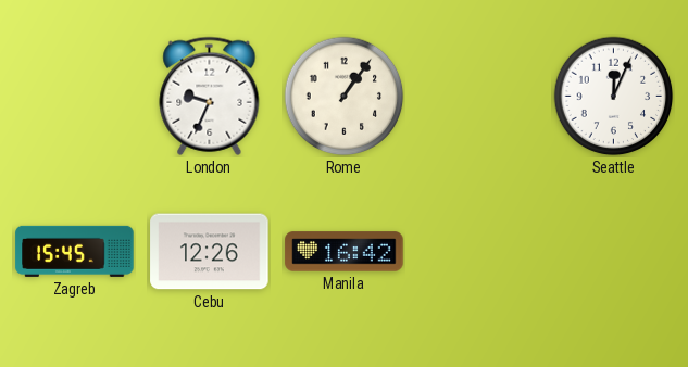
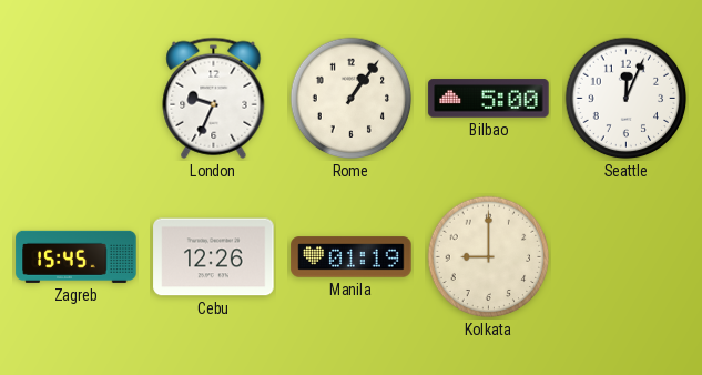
Bilbao: none -> 5:00
Manila: 16:42 -> 01:19
Kolkata: none -> 9:00
